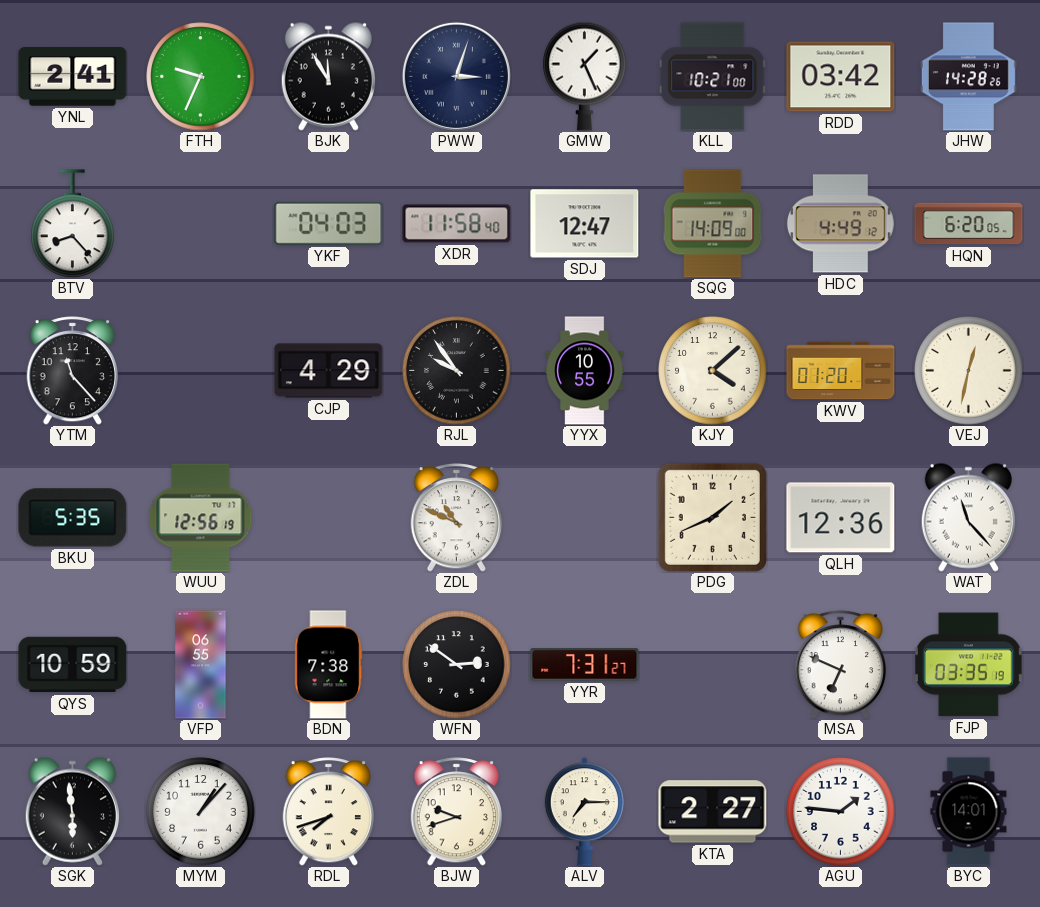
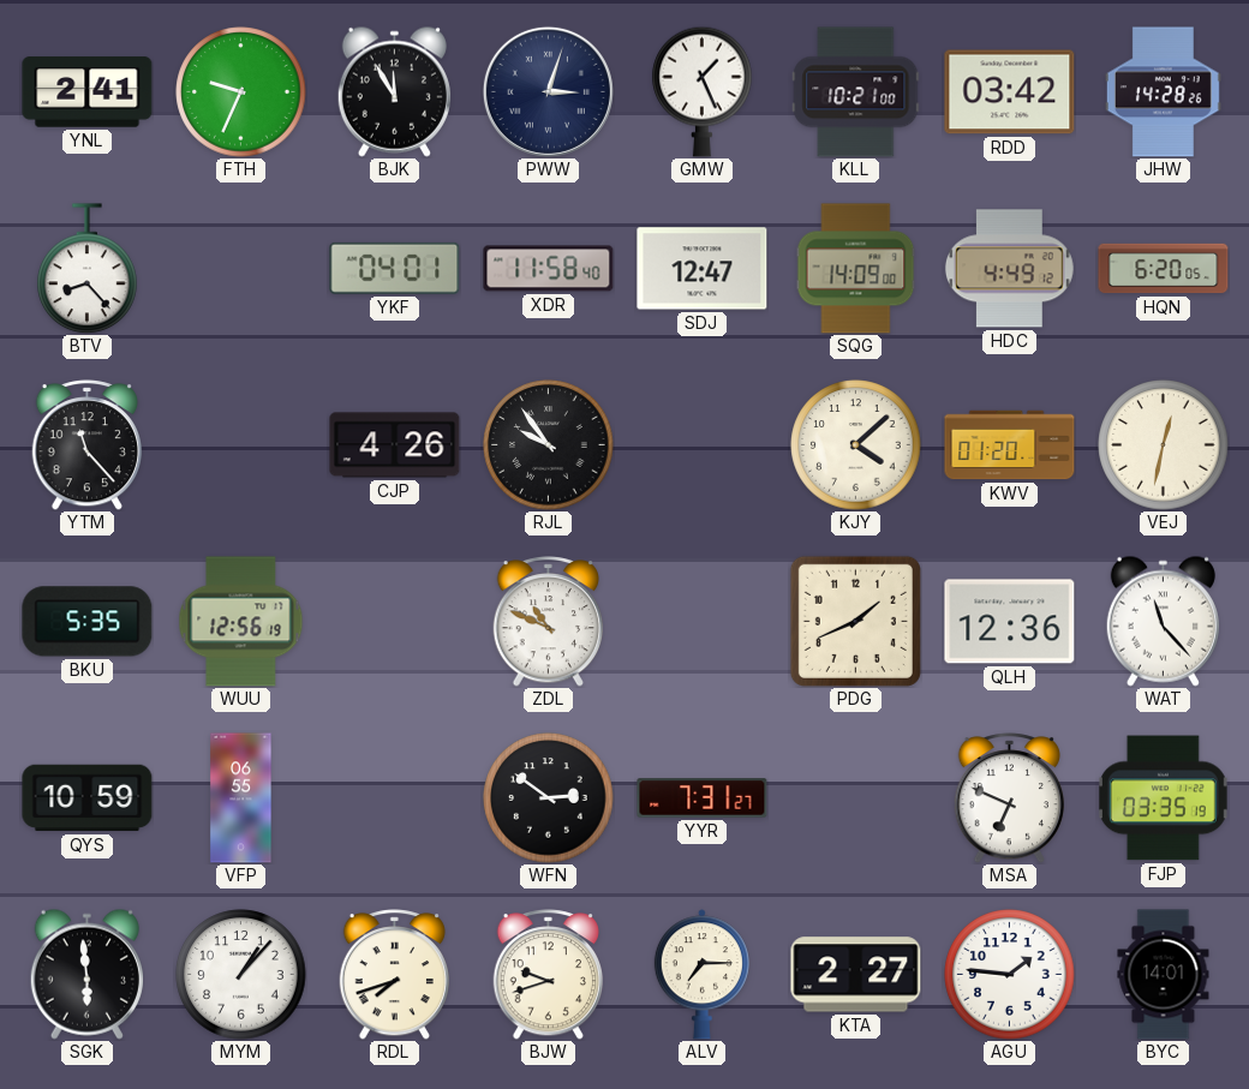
YKF: 04:03 -> 04:01
CJP: 4:29 -> 4:26
YYX: 10:55 -> none
BDN: 7:38 -> none
